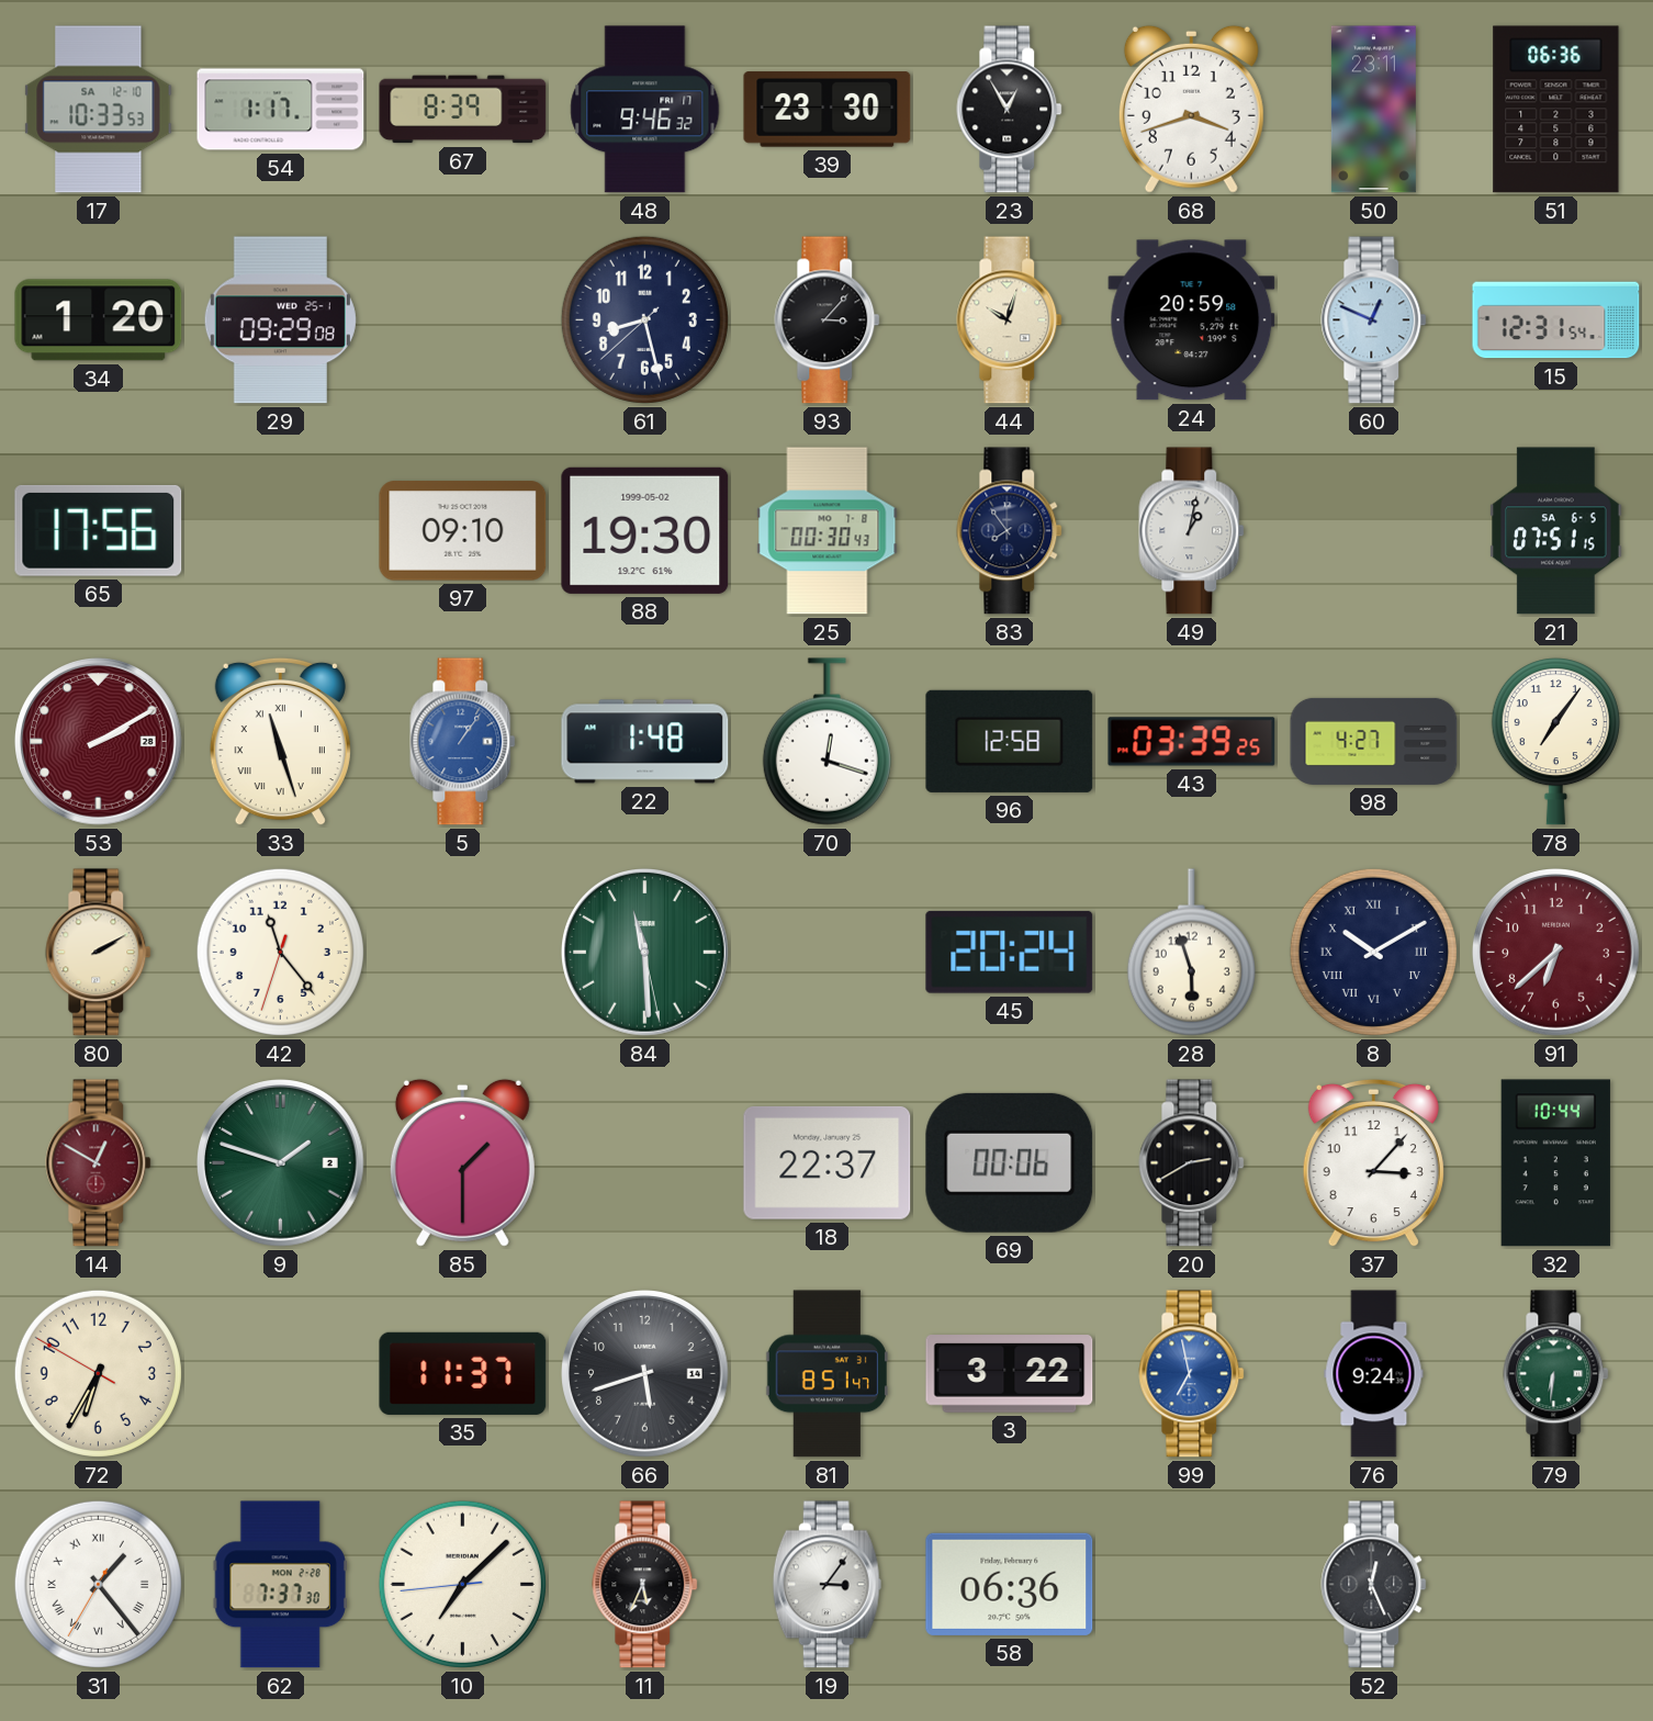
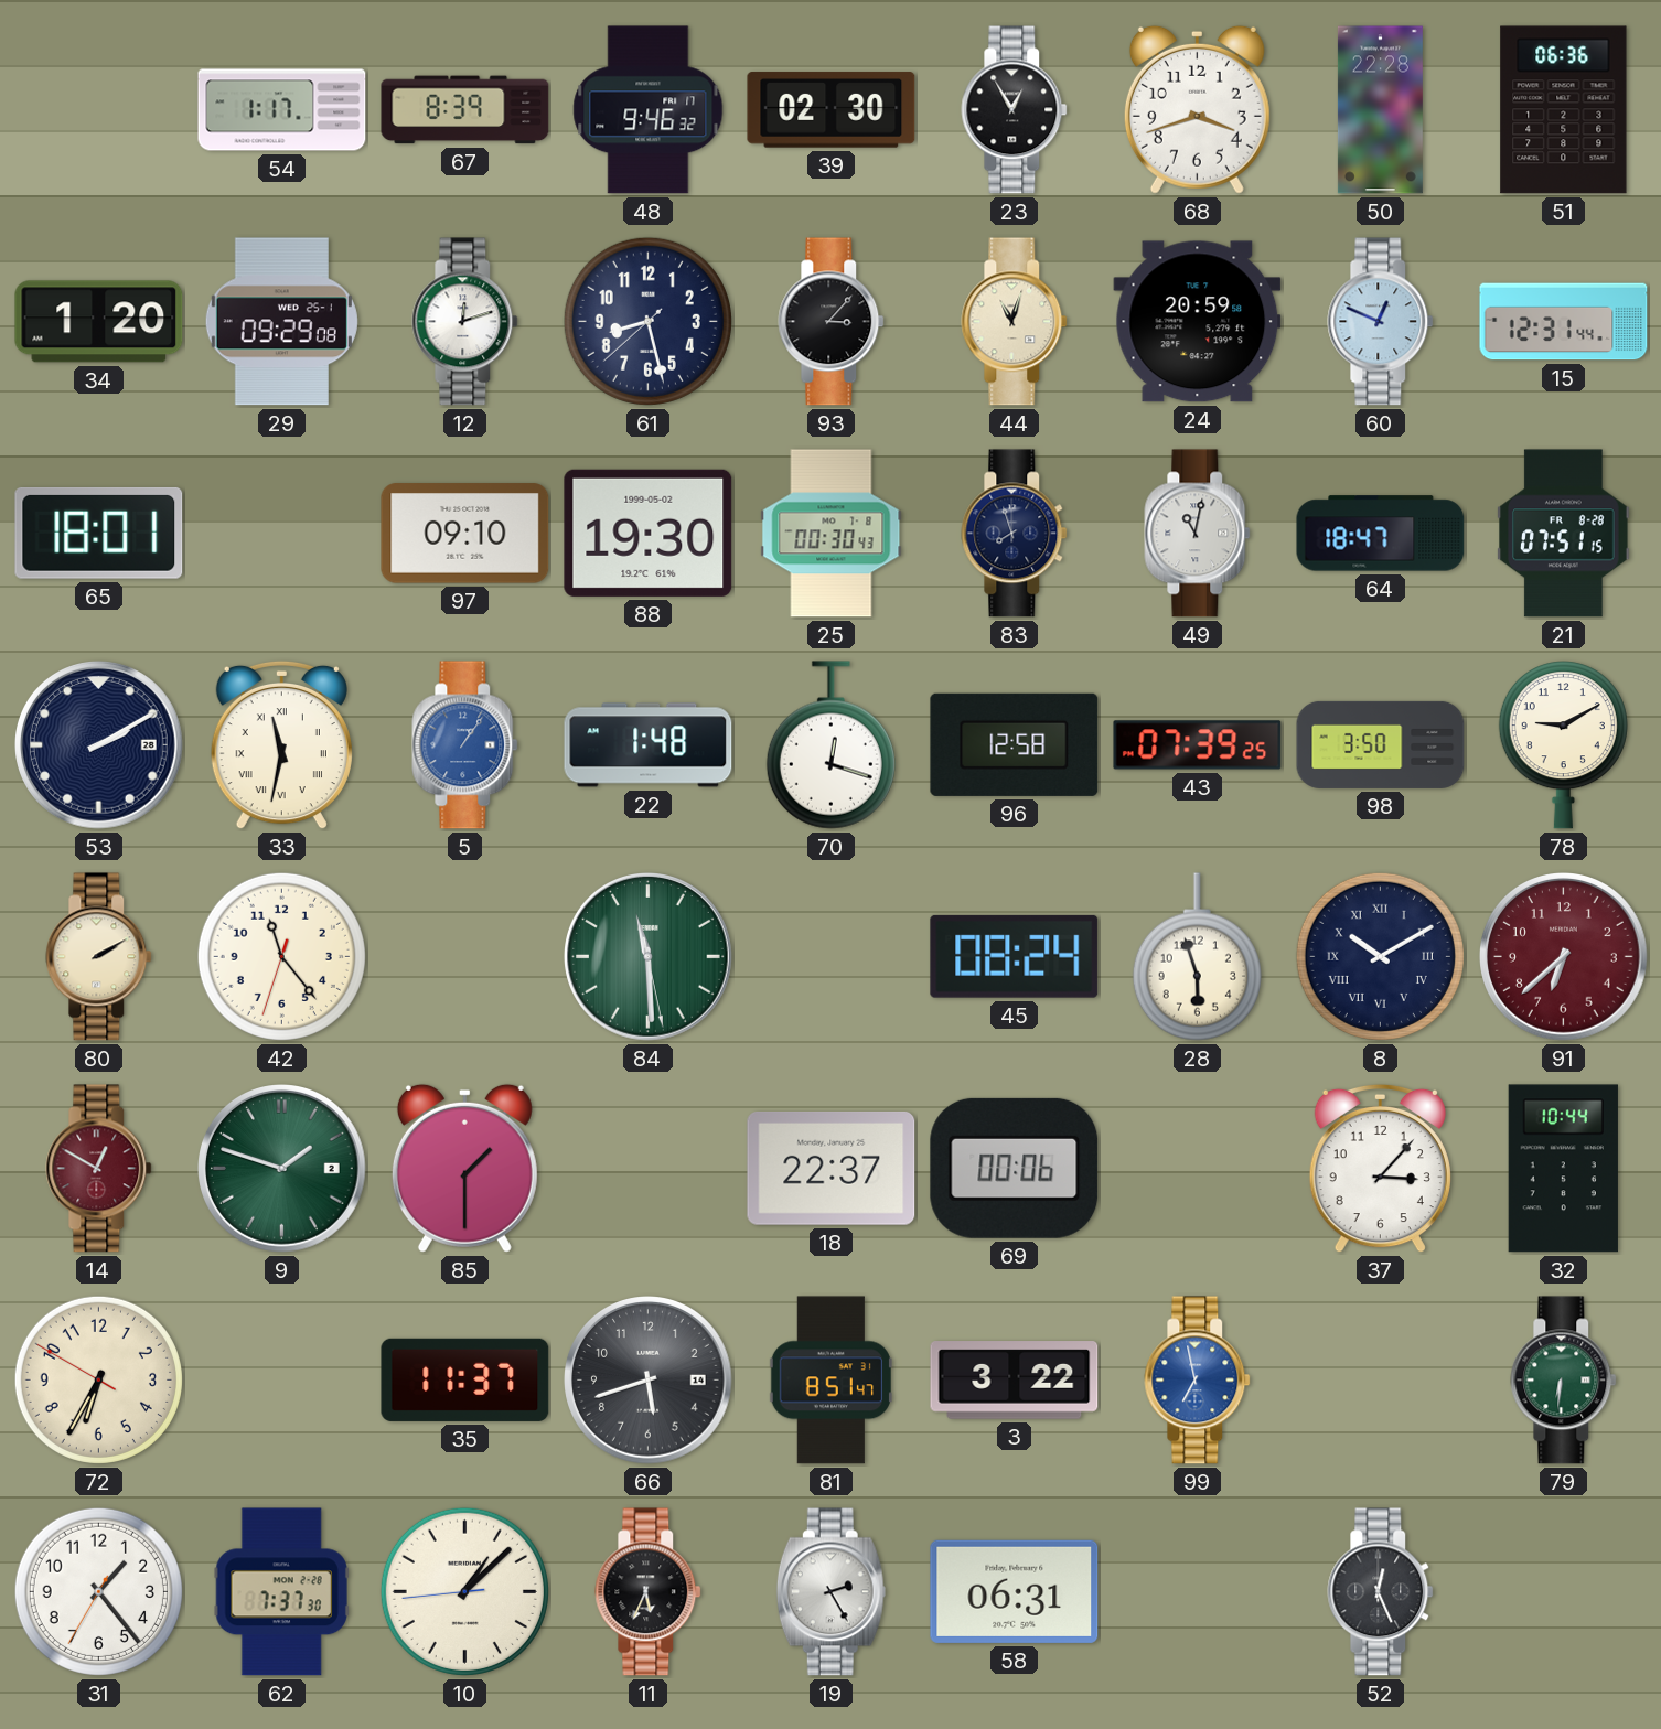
17: 10:33 -> none
39: 23:30 -> 02:30
50: 23:11 -> 22:28
12: none -> 12:12
44: 10:03 -> 11:03
15: 12:31:54 -> 12:31:44
65: 17:56 -> 18:01
83: 7:54 -> 7:57
49: 1:02 -> 11:02
64: none -> 18:47
21 date: SA 6-5 -> FR 8-28
53 dial: burgundy -> navy
33: 11:27 -> 11:32
43: 03:39 -> 07:39
98: 4:27 -> 3:50
78: 7:06 -> 9:10
45: 20:24 -> 08:24
20: 2:40 -> none
76: 9:24 -> none
31 numerals: Roman -> Arabic
10: 7:07 -> 1:07
19: 3:06 -> 2:25
58: 06:36 -> 06:31
